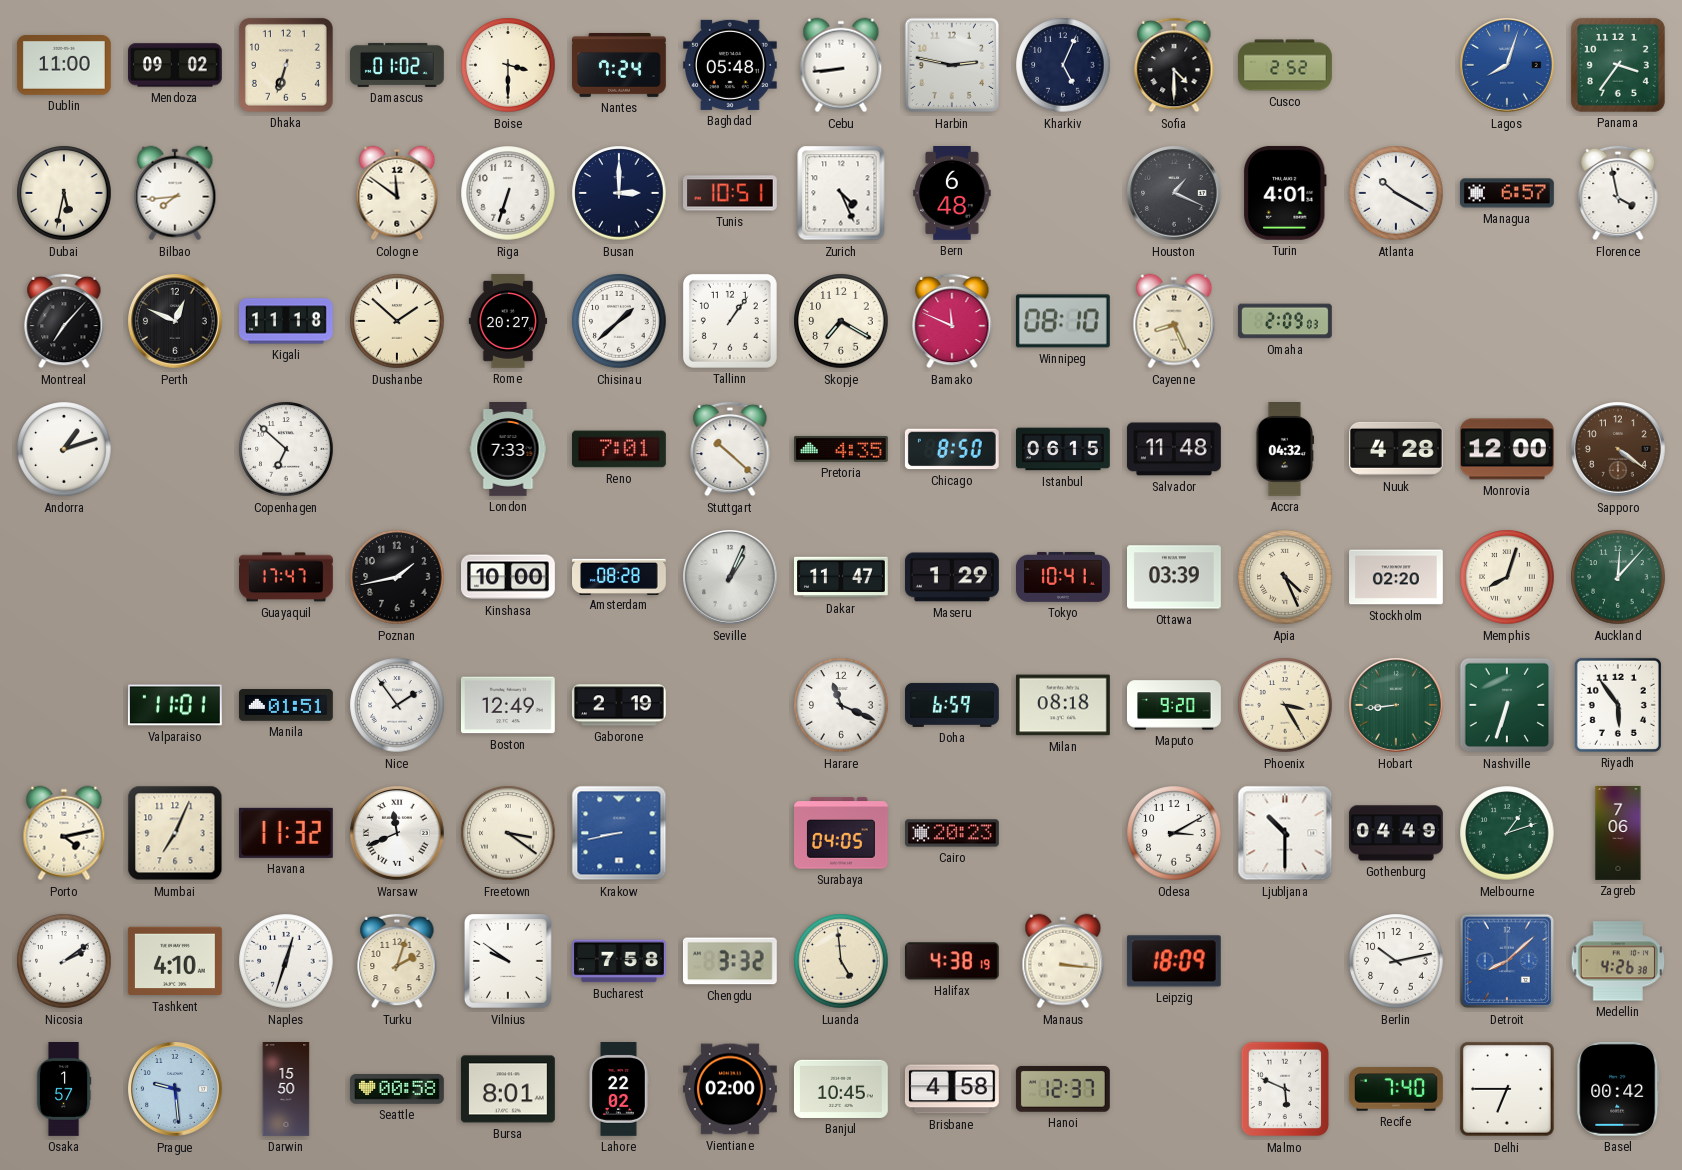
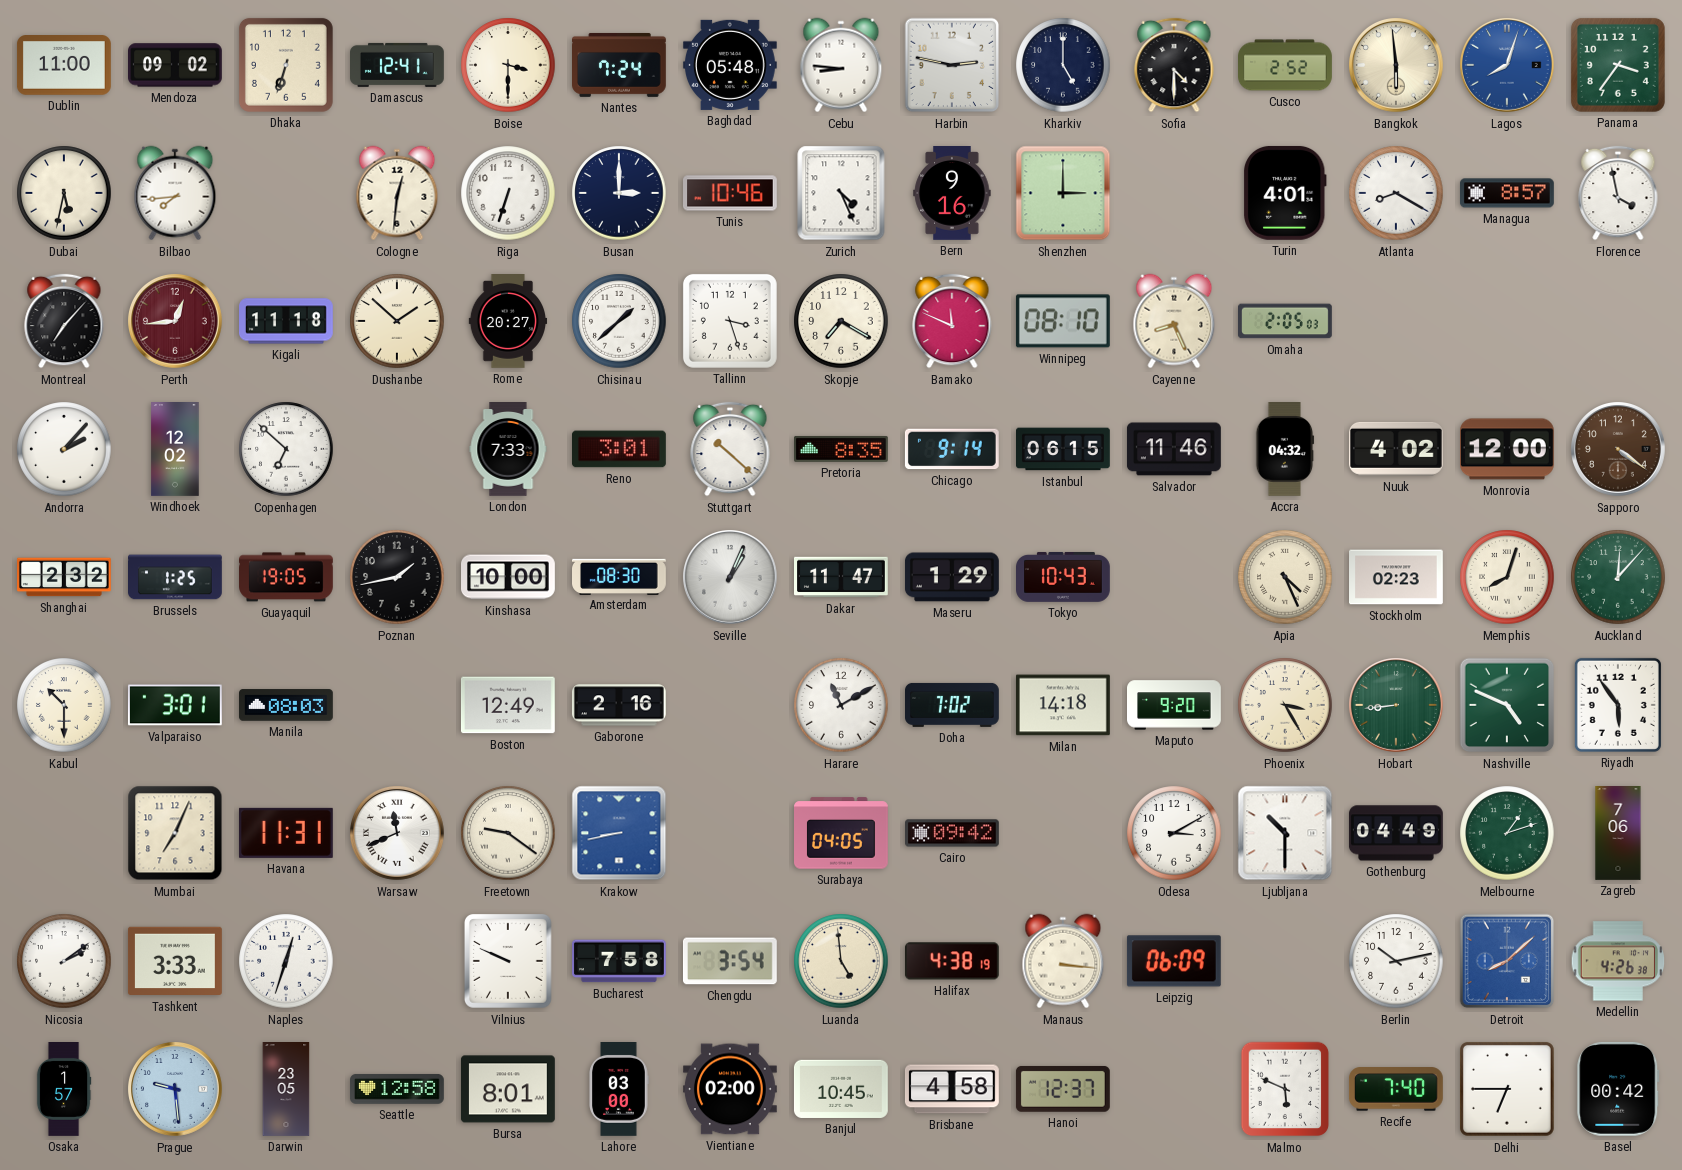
Damascus: 01:02 -> 12:41
Cebu: 8:44 -> 8:46
Kharkiv: 5:04 -> 5:00
Bangkok: none -> 5:59
Cologne: 11:51 -> 12:31
Tunis: 10:51 -> 10:46
Bern: 6:48 -> 9:16
Shenzhen: none -> 3:00
Houston: 1:19 -> none
Atlanta: 10:20 -> 8:20
Managua: 6:57 -> 8:57
Perth: 12:49 -> 12:44
Perth dial: black -> burgundy
Tallinn: 1:06 -> 3:27
Omaha: 2:09 -> 2:05
Andorra: 1:12 -> 2:07
Windhoek: none -> 12:02
Reno: 7:01 -> 3:01
Pretoria: 4:35 -> 8:35
Chicago: 8:50 -> 9:14
Salvador: 11:48 -> 11:46
Nuuk: 4:28 -> 4:02
Shanghai: none -> 2:32
Brussels: none -> 1:25
Guayaquil: 17:47 -> 19:05
Amsterdam: 08:28 -> 08:30
Tokyo: 10:41 -> 10:43
Ottawa: 03:39 -> none
Stockholm: 02:20 -> 02:23
Kabul: none -> 10:30
Valparaiso: 11:01 -> 3:01
Manila: 01:51 -> 08:03
Nice: 1:54 -> none
Gaborone: 2:19 -> 2:16
Harare: 11:19 -> 11:10
Doha: 6:59 -> 7:02
Milan: 08:18 -> 14:18
Nashville: 6:33 -> 4:49
Porto: 4:13 -> none
Havana: 11:32 -> 11:31
Freetown: 3:21 -> 9:21
Cairo: 20:23 -> 09:42
Tashkent: 4:10 -> 3:33
Turku: 2:03 -> none
Vilnius: 9:51 -> 9:49
Chengdu: 3:32 -> 3:54
Leipzig: 18:09 -> 06:09
Darwin: 15:50 -> 23:05
Seattle: 00:58 -> 12:58
Lahore: 22:02 -> 03:00
